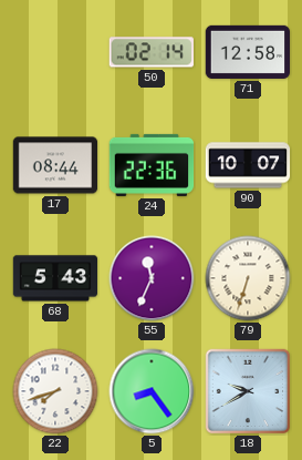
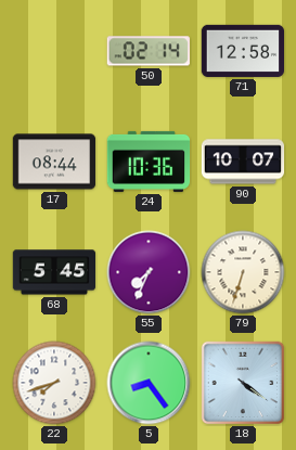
24: 22:36 -> 10:36
68: 5:43 -> 5:45
55: 11:34 -> 7:34
18: 9:40 -> 4:21
